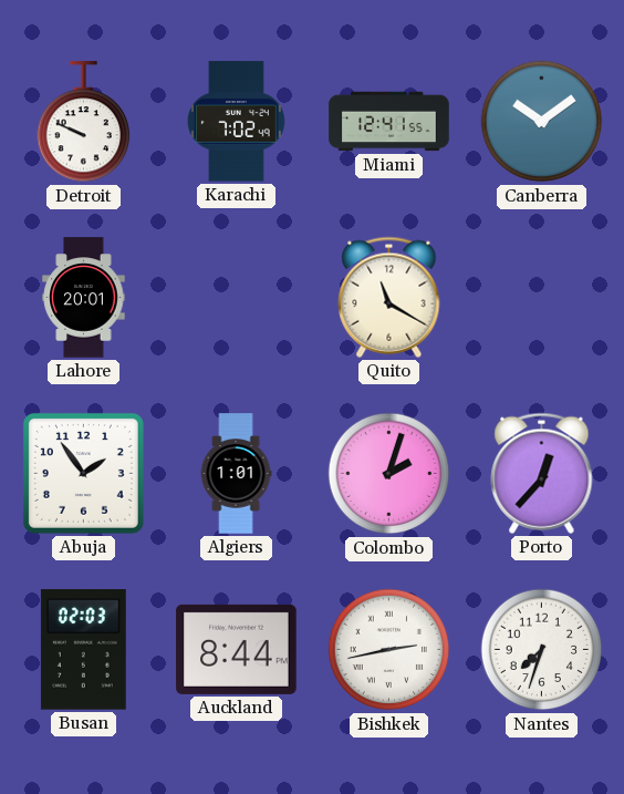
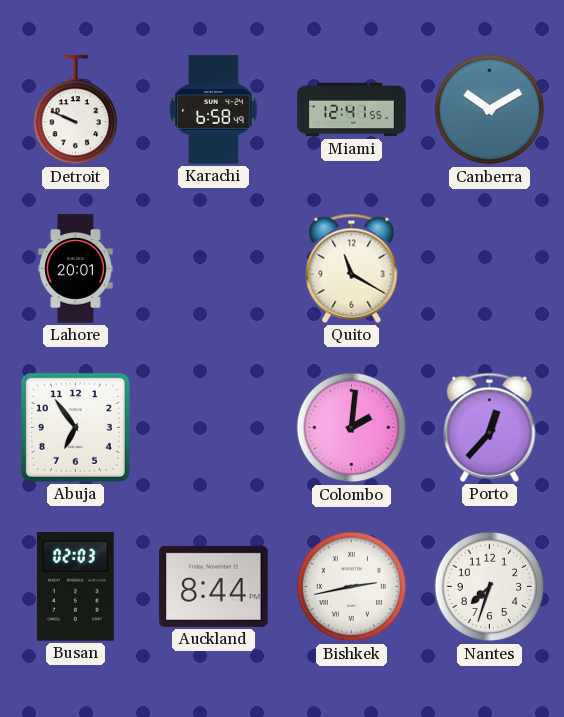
Karachi: 7:02 -> 6:58
Canberra: 10:09 -> 10:10
Abuja: 1:54 -> 6:54
Algiers: 1:01 -> none
Colombo: 2:03 -> 2:01
